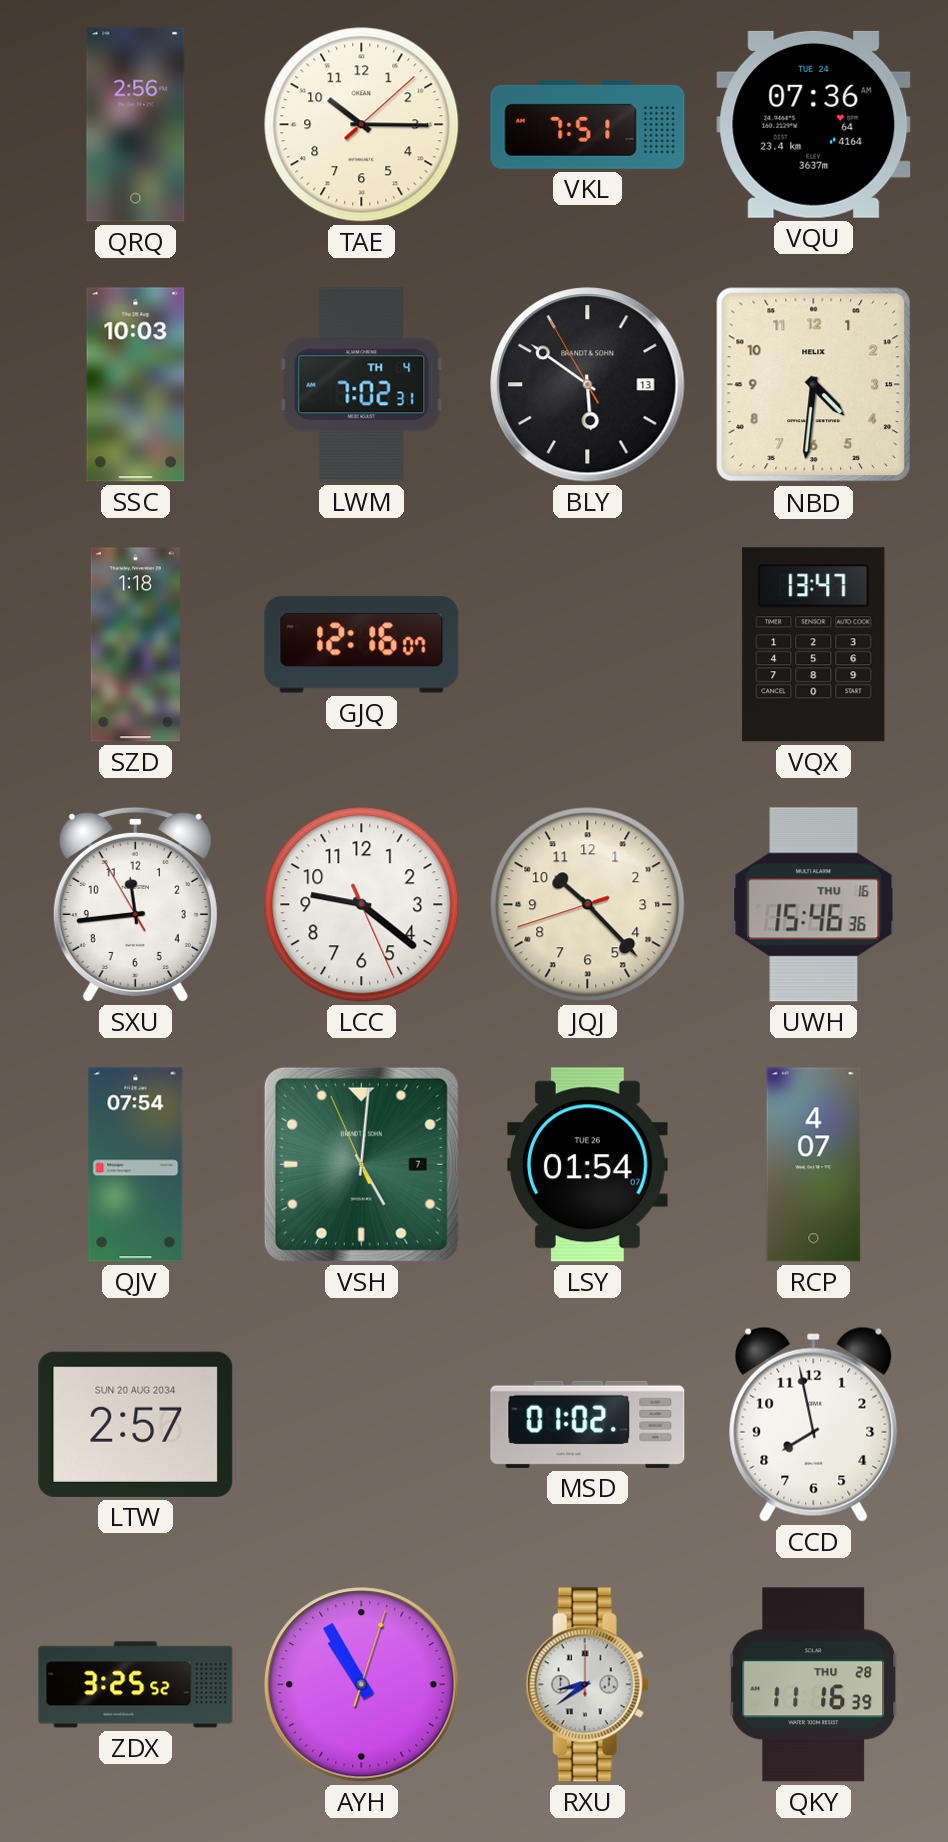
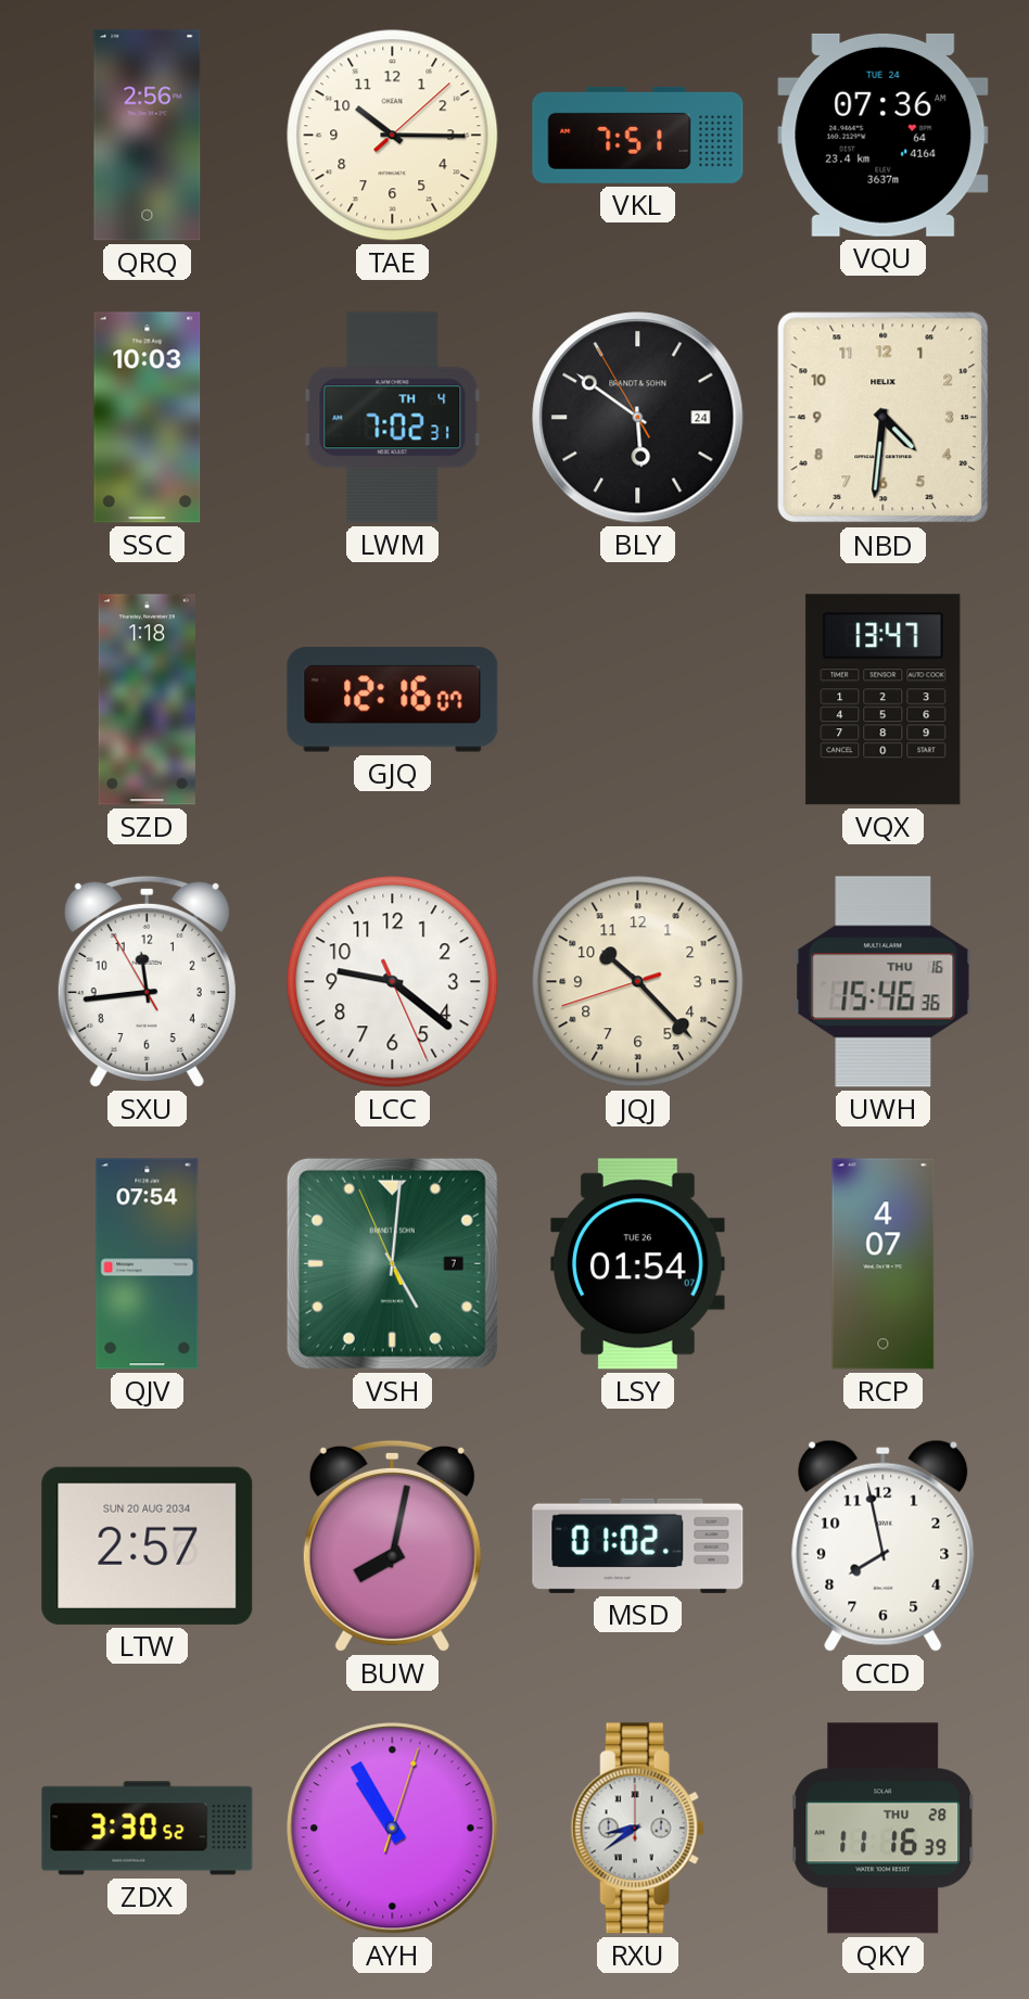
BLY date: 13 -> 24
BUW: none -> 8:02
ZDX: 3:25 -> 3:30
